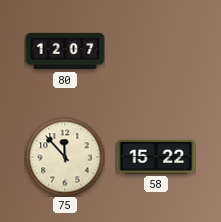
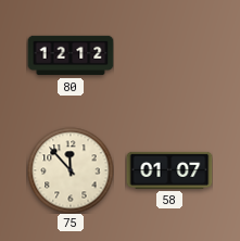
80: 12:07 -> 12:12
58: 15:22 -> 01:07
